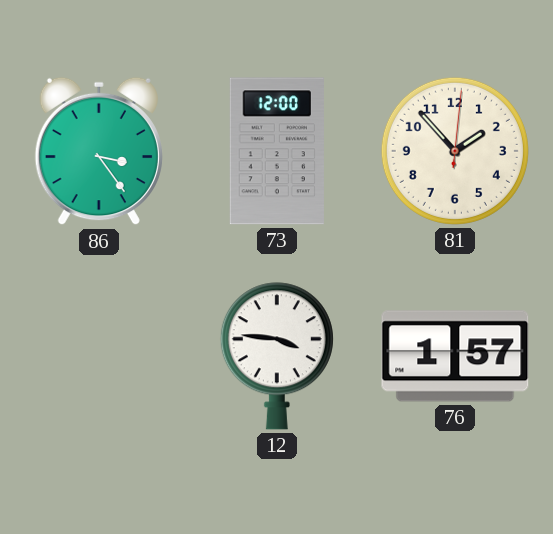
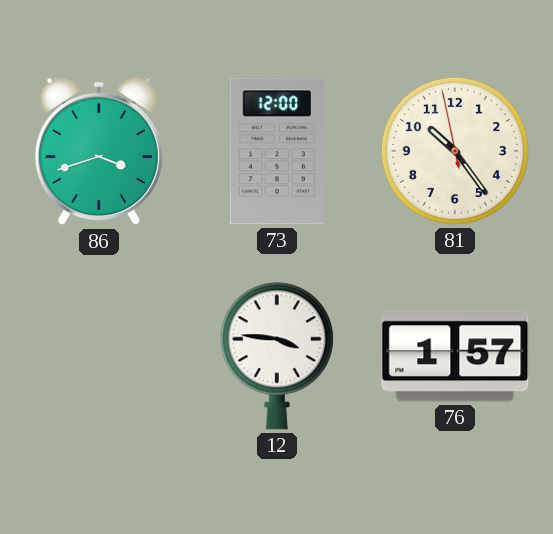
86: 3:24 -> 3:42
81: 1:53 -> 10:23
